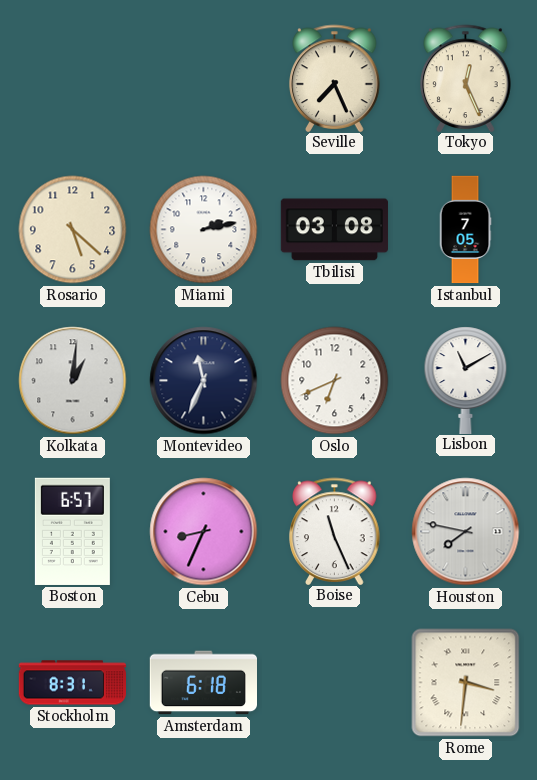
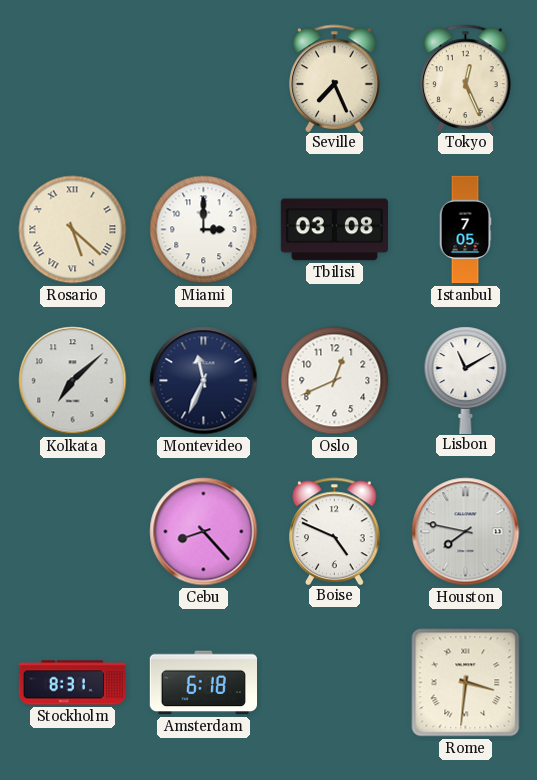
Rosario numerals: Arabic -> Roman
Miami: 2:13 -> 3:00
Kolkata: 1:01 -> 7:08
Oslo: 6:41 -> 12:41
Boston: 6:57 -> none
Cebu: 8:34 -> 8:23
Boise: 11:26 -> 4:49
